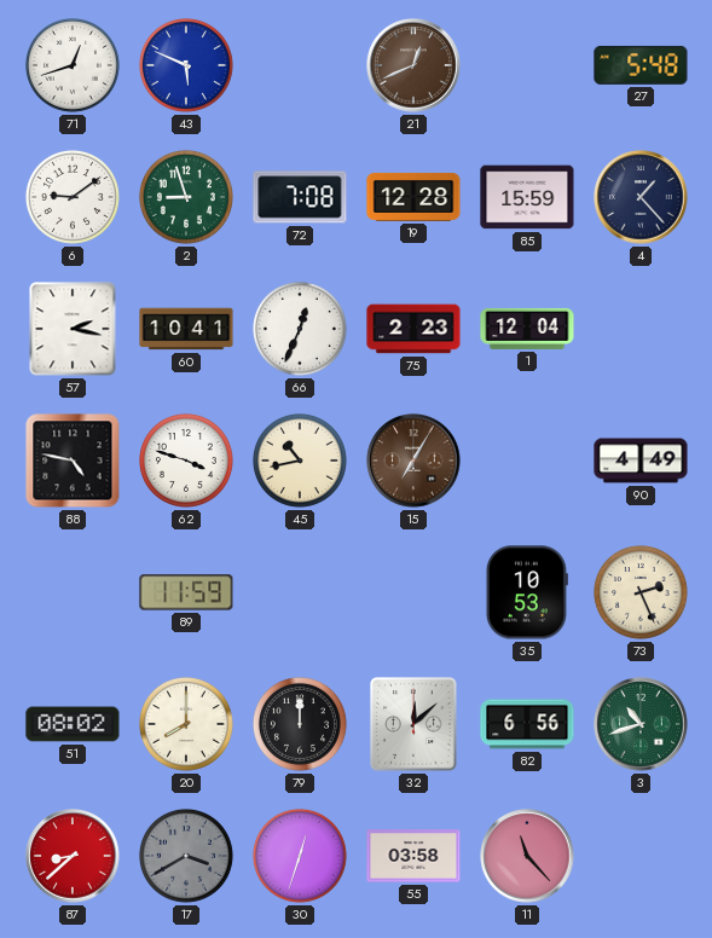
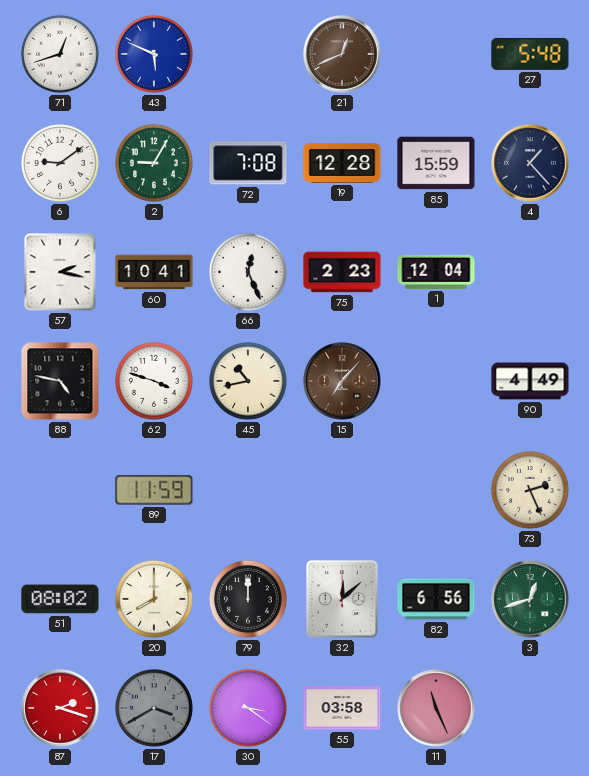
2: 8:57 -> 9:05
66: 12:34 -> 12:26
15: 7:05 -> 7:07
35: 10:53 -> none
3: 10:42 -> 12:42
87: 8:38 -> 2:18
30: 12:33 -> 3:21
11: 11:23 -> 11:26
